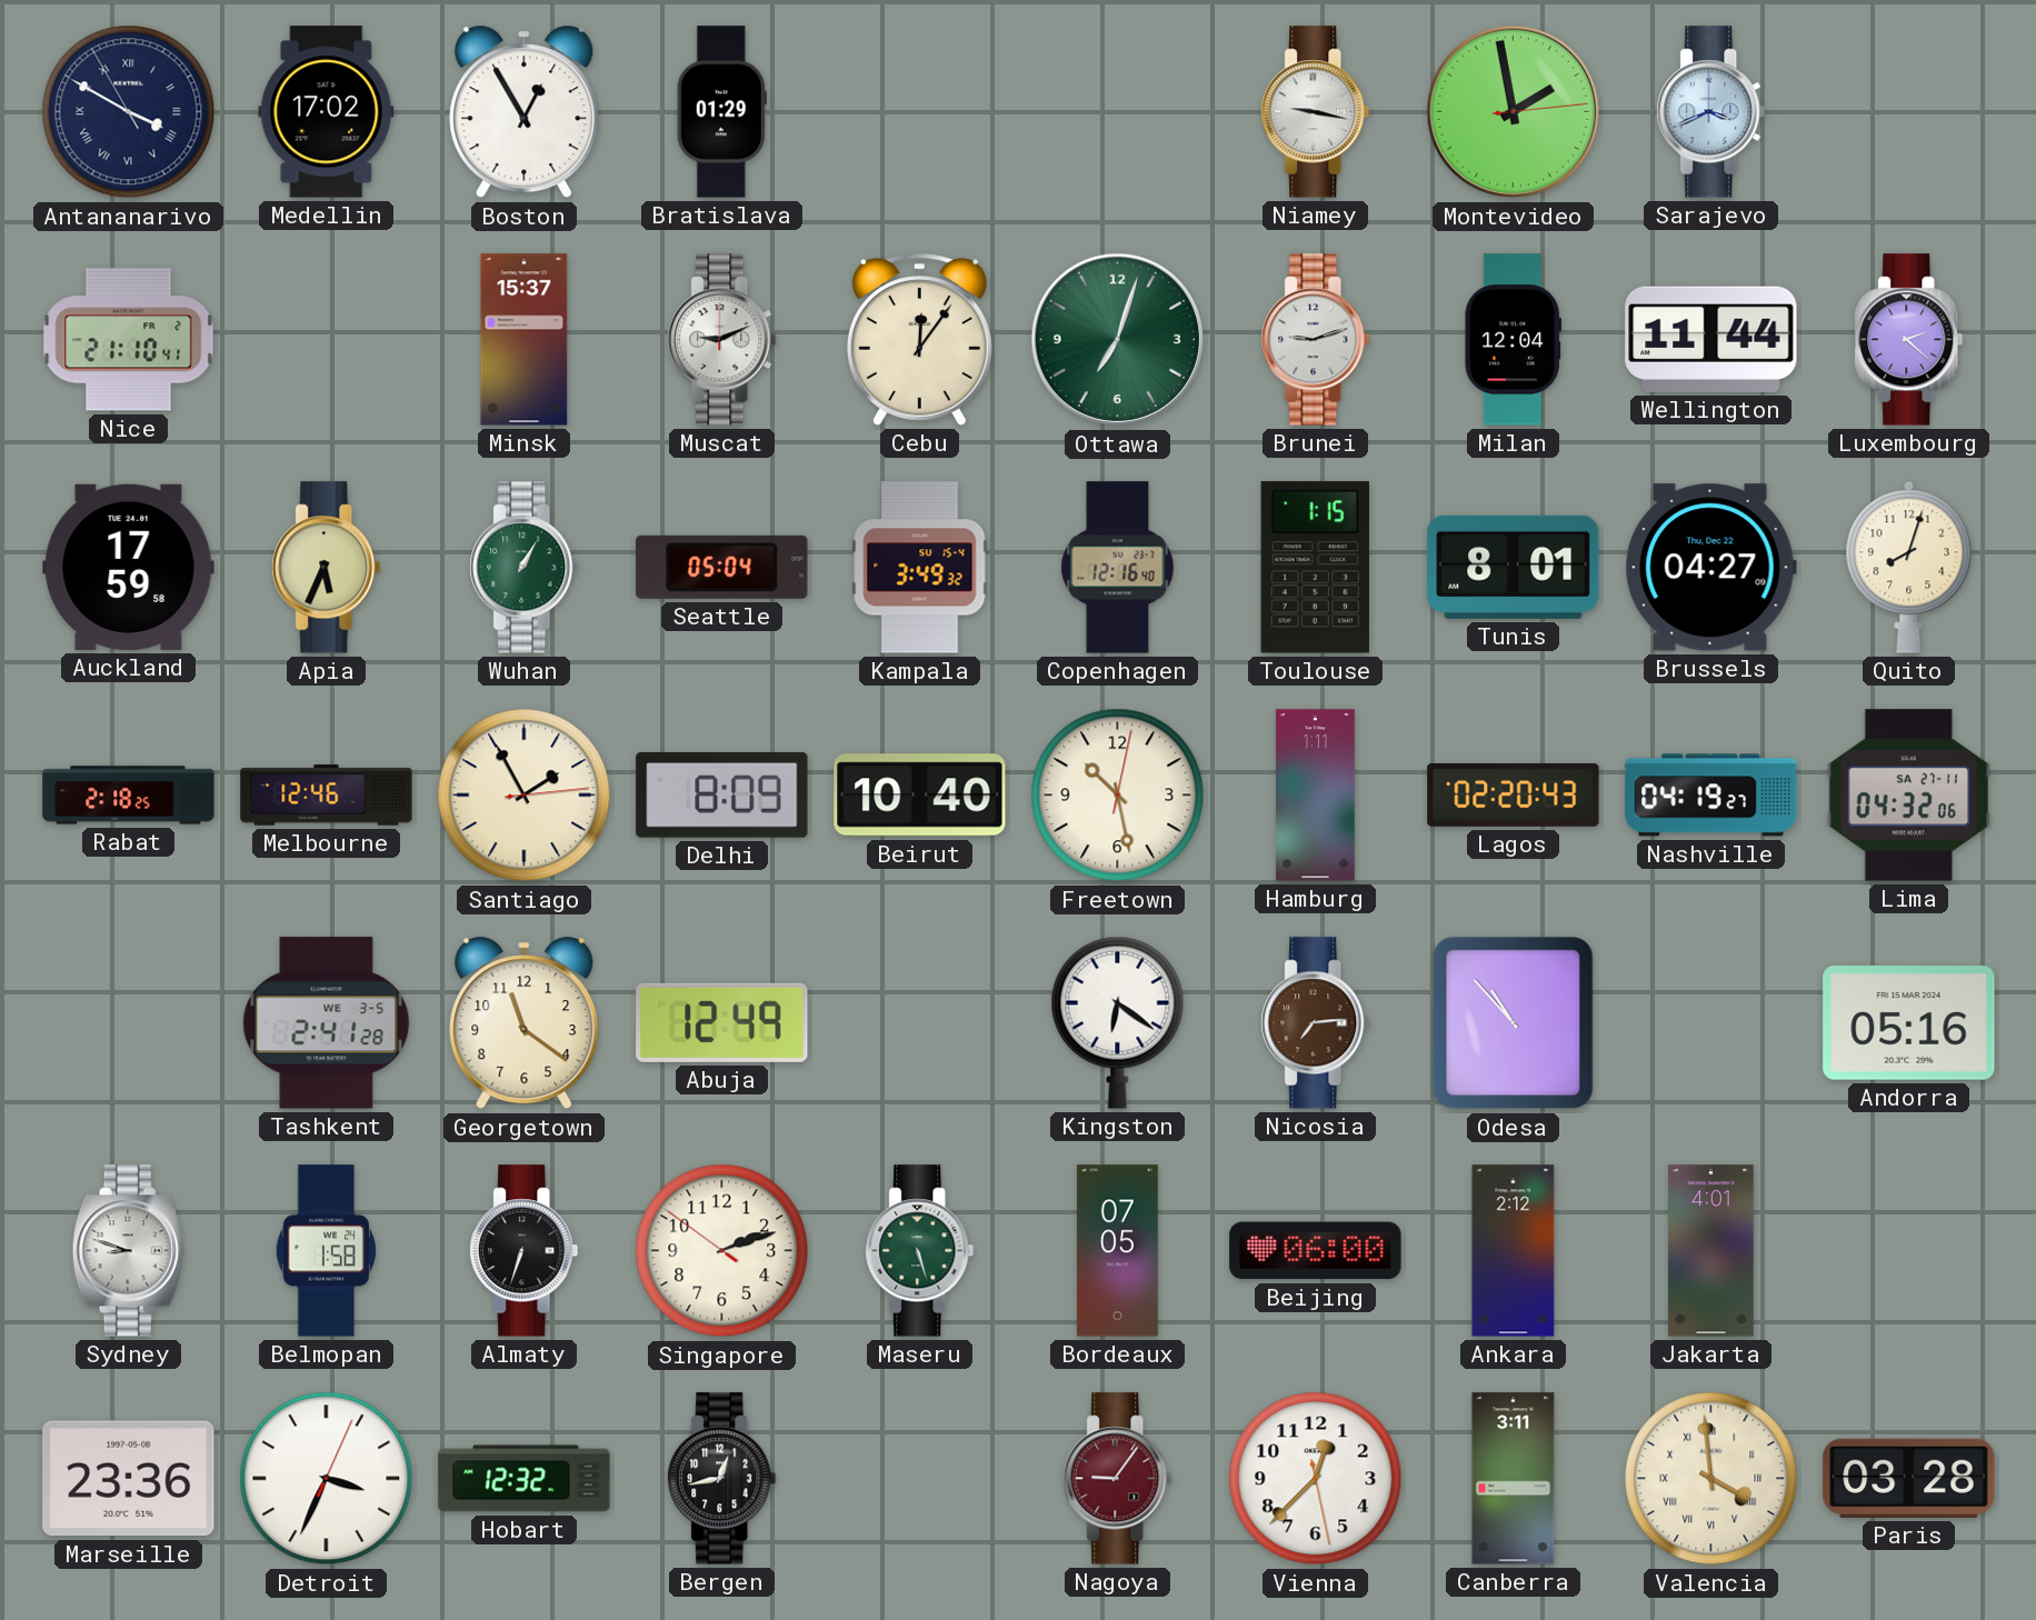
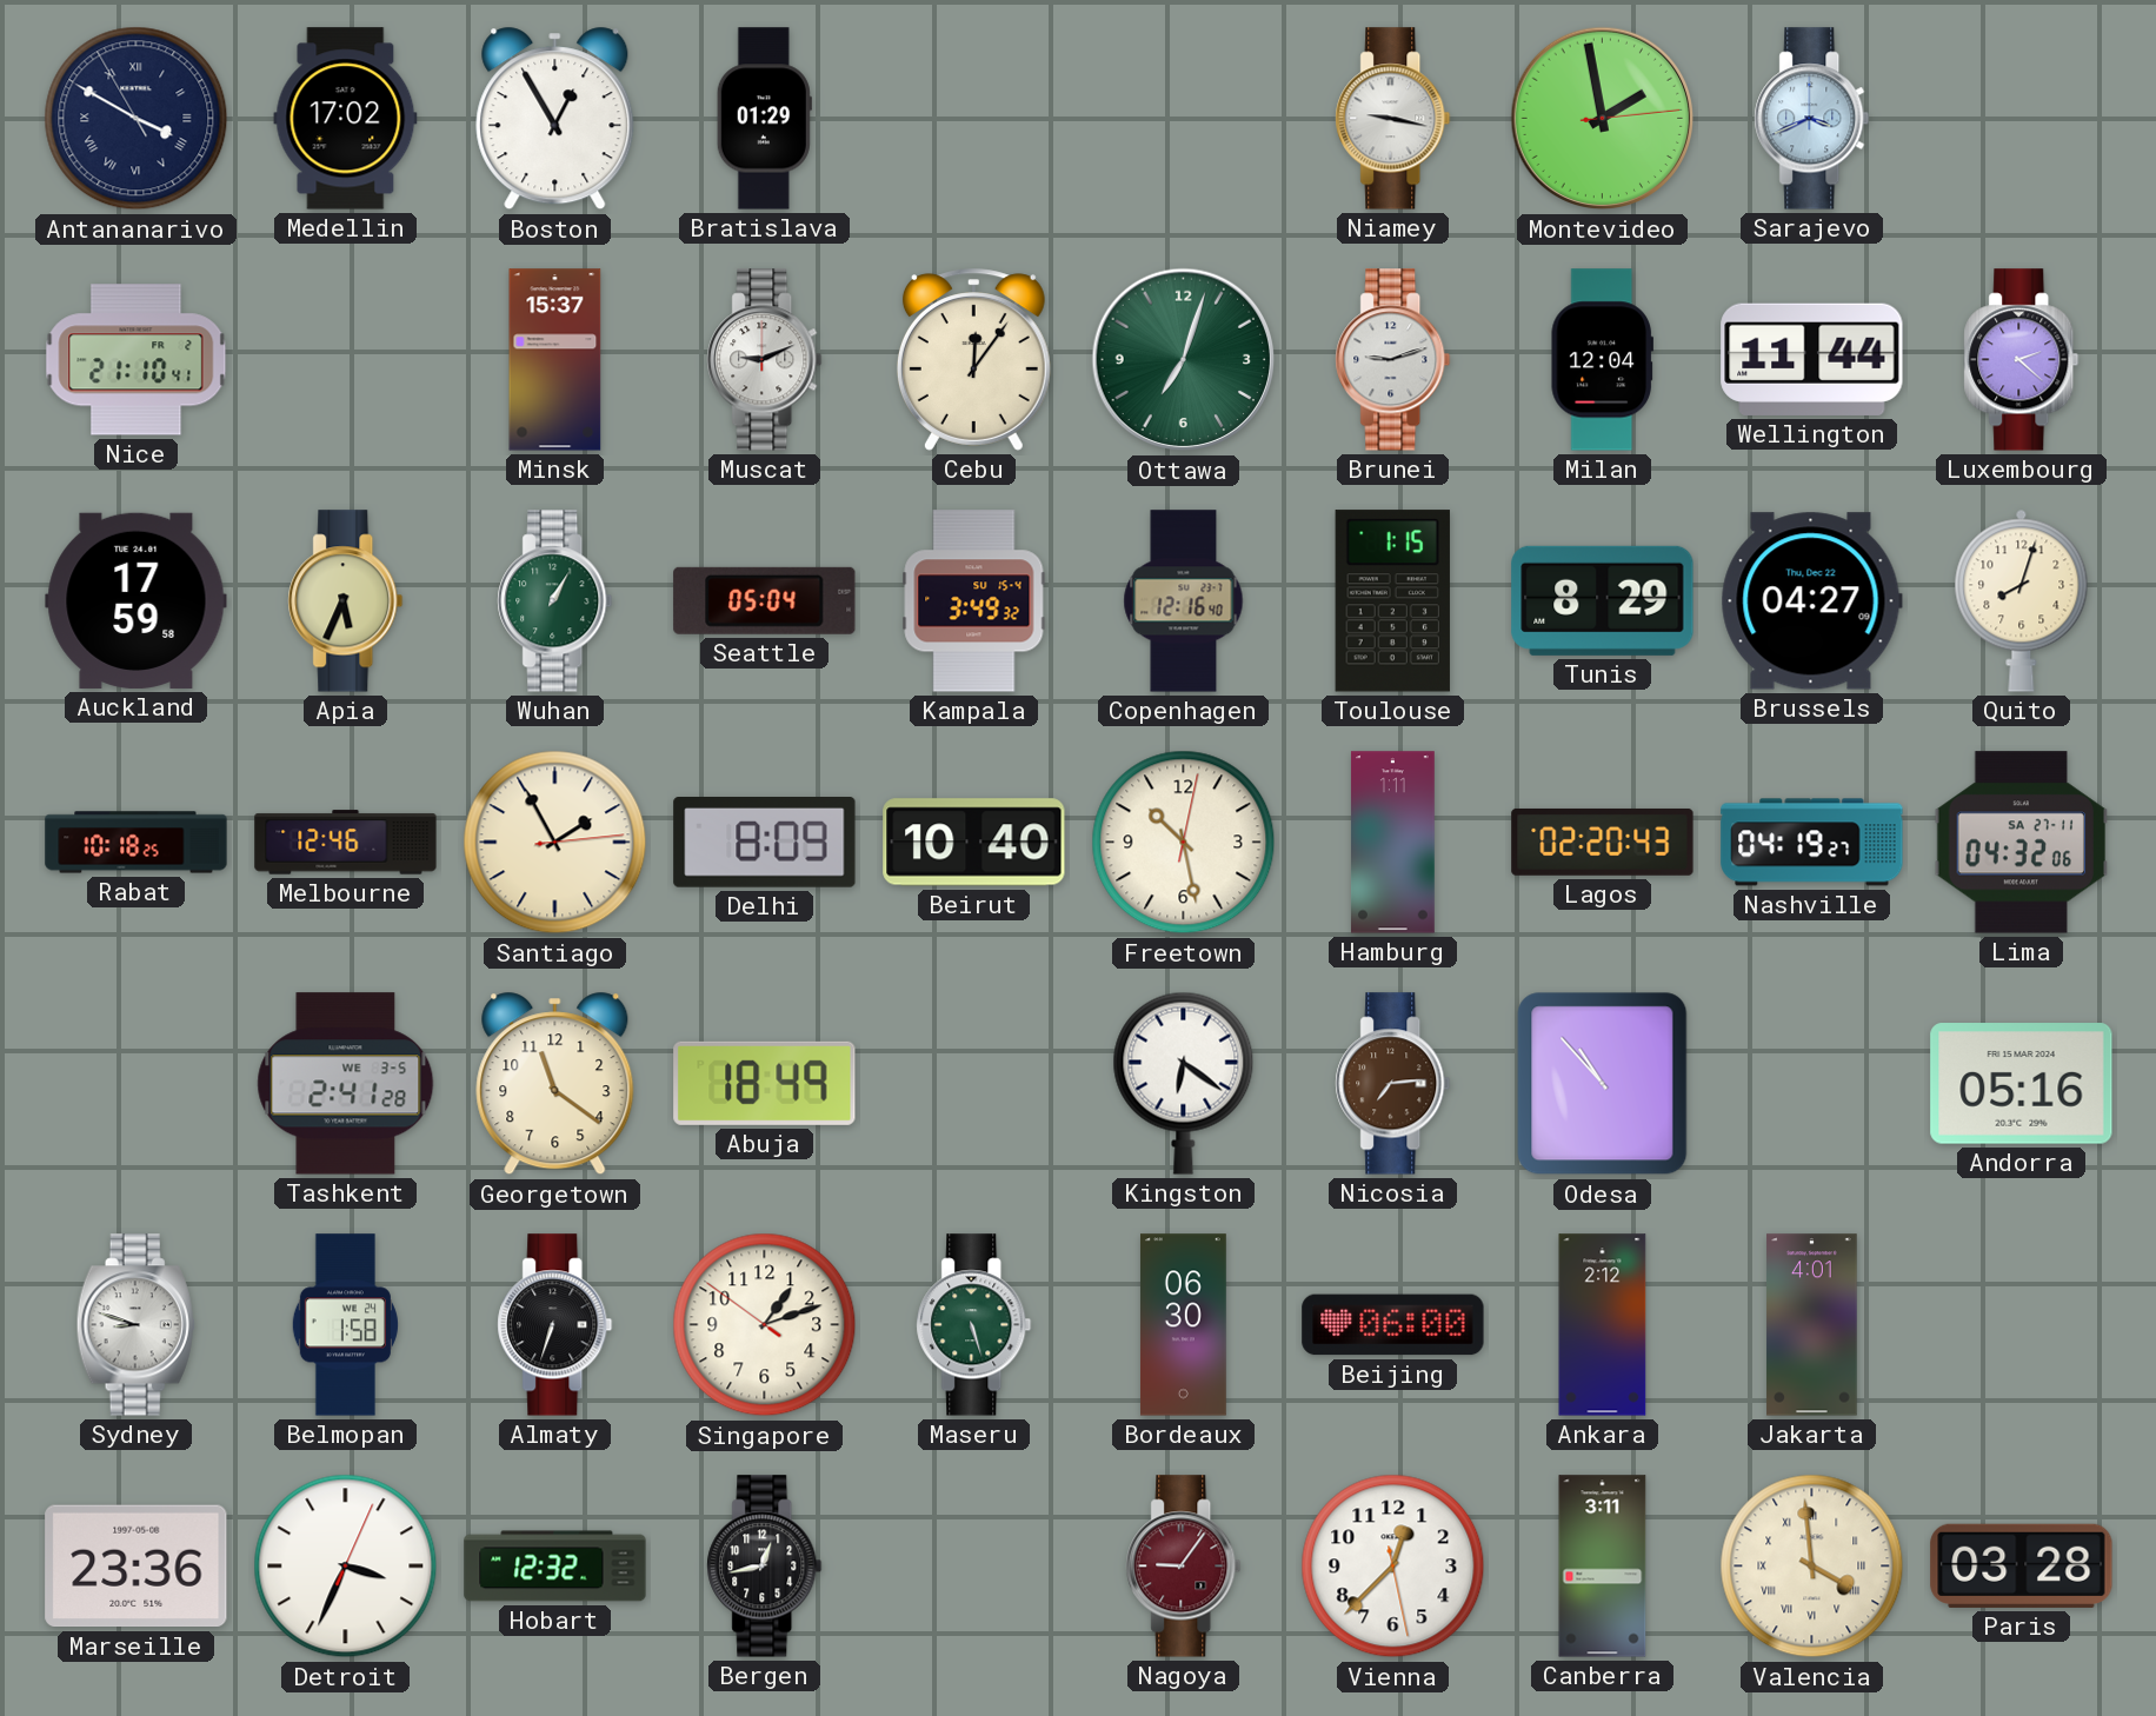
Tunis: 8:01 -> 8:29
Rabat: 2:18 -> 10:18
Abuja: 12:49 -> 18:49
Singapore: 2:11 -> 1:11
Bordeaux: 07:05 -> 06:30
